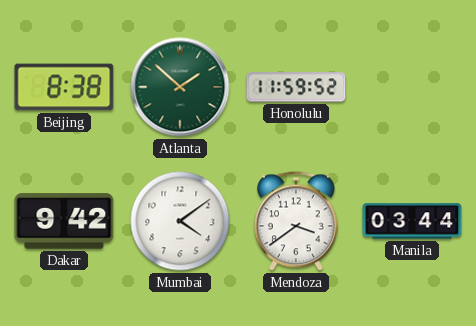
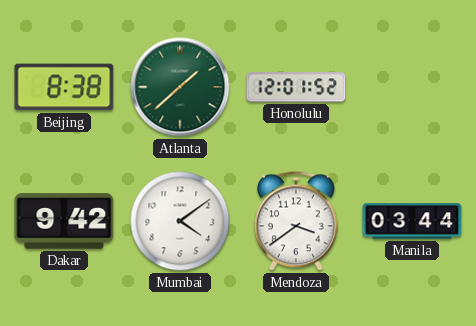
Atlanta: 1:52 -> 1:38
Honolulu: 11:59 -> 12:01
